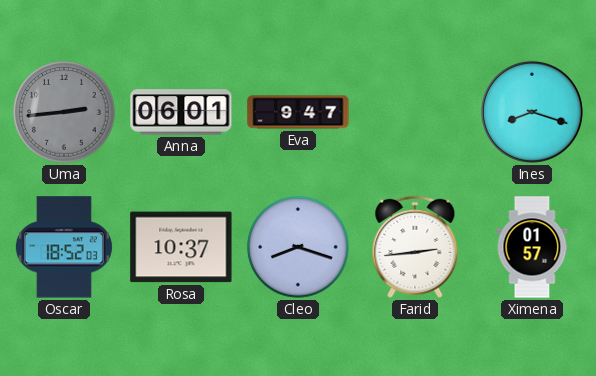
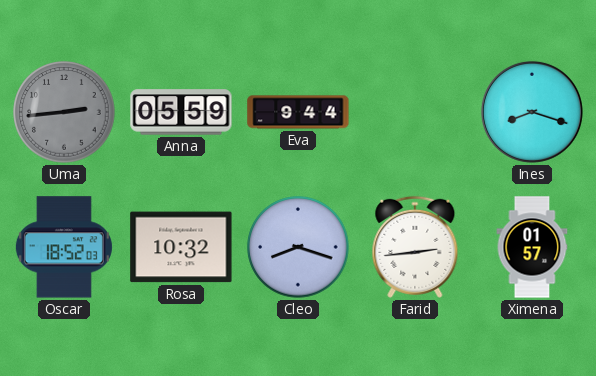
Anna: 06:01 -> 05:59
Eva: 9:47 -> 9:44
Rosa: 10:37 -> 10:32
